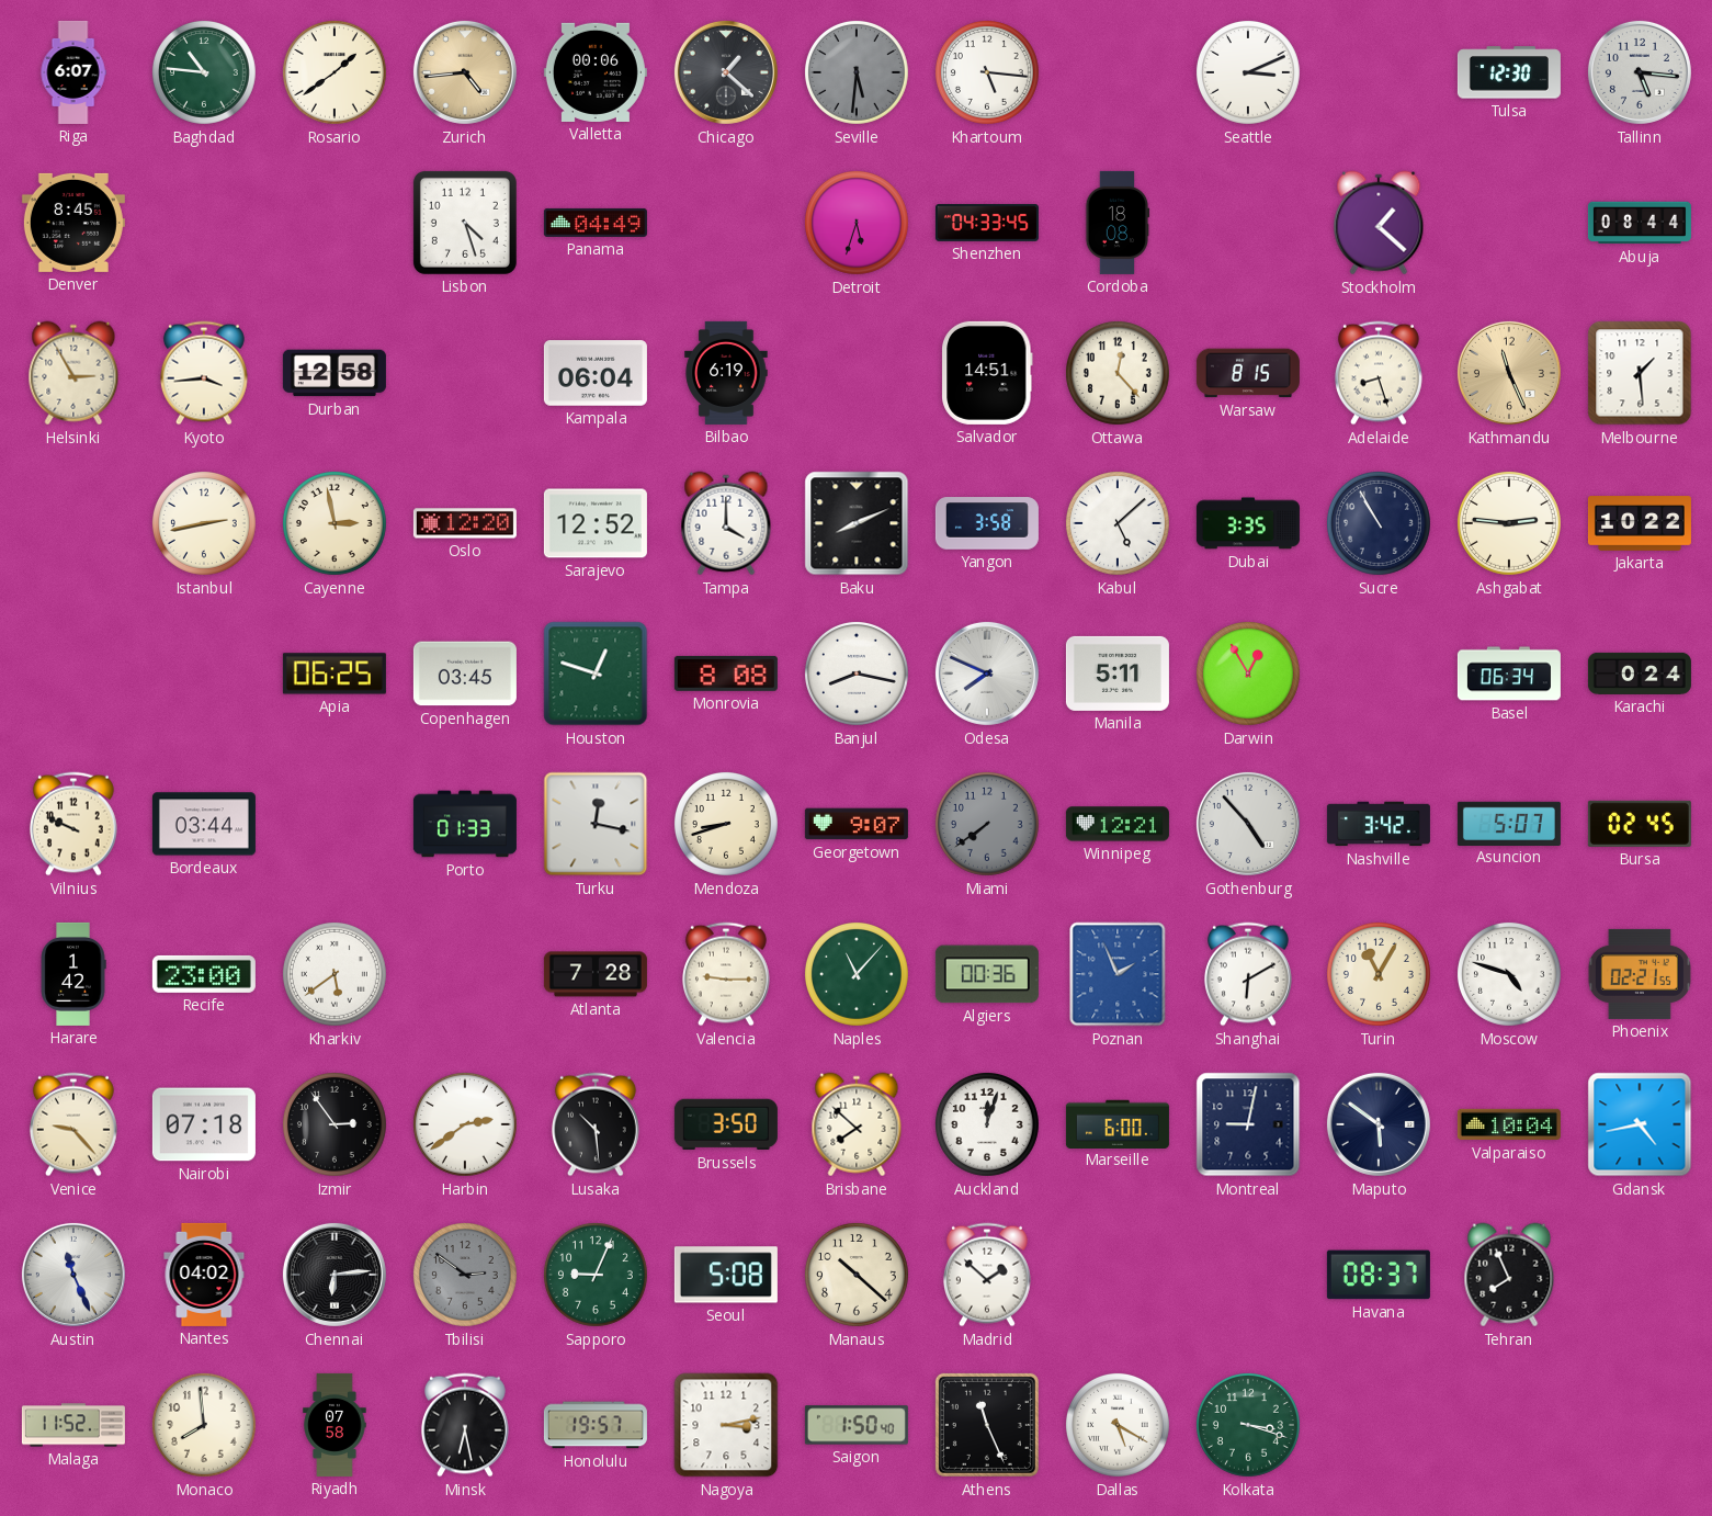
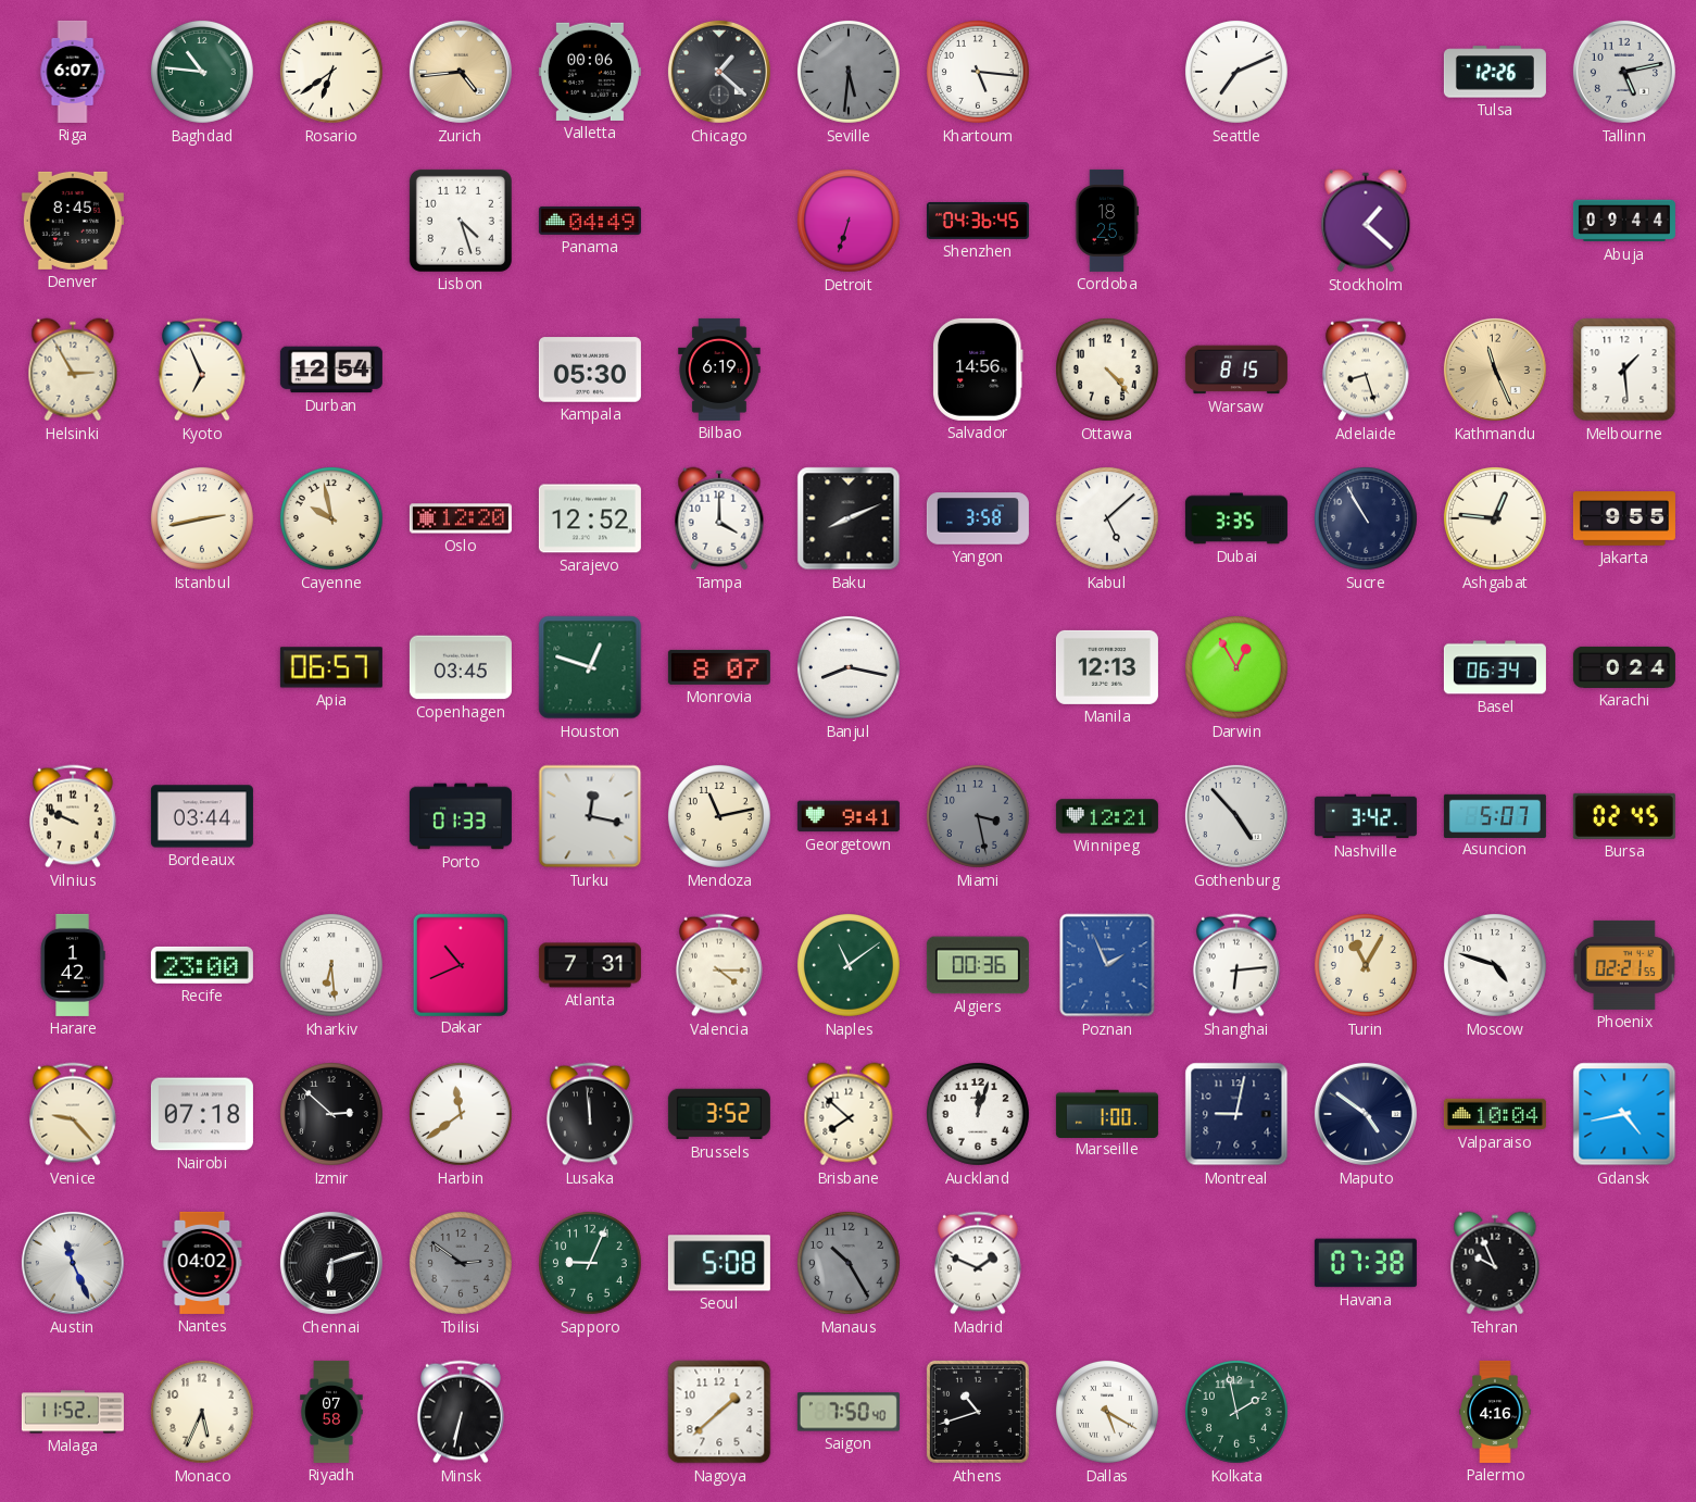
Rosario: 1:39 -> 6:39
Seattle: 3:11 -> 7:11
Tulsa: 12:30 -> 12:26
Tallinn: 5:16 -> 5:13
Detroit: 5:33 -> 6:33
Shenzhen: 04:33 -> 04:36
Cordoba: 18:08 -> 18:25
Abuja: 08:44 -> 09:44
Kyoto: 3:44 -> 6:56
Durban: 12:58 -> 12:54
Kampala: 06:04 -> 05:30
Salvador: 14:51 -> 14:56
Ottawa: 12:23 -> 4:23
Cayenne: 2:58 -> 9:58
Ashgabat: 2:46 -> 12:46
Jakarta: 10:22 -> 9:55
Apia: 06:25 -> 06:57
Monrovia: 8:08 -> 8:07
Odesa: 7:49 -> none
Manila: 5:11 -> 12:13
Mendoza: 8:42 -> 11:13
Georgetown: 9:07 -> 9:41
Miami: 7:39 -> 3:28
Kharkiv: 5:39 -> 6:29
Dakar: none -> 10:41
Atlanta: 7:28 -> 7:31
Valencia: 9:15 -> 4:15
Naples: 11:07 -> 11:09
Shanghai: 6:10 -> 6:14
Izmir: 2:54 -> 2:52
Harbin: 2:39 -> 11:39
Lusaka: 10:29 -> 11:59
Brussels: 3:50 -> 3:52
Marseille: 6:00 -> 1:00
Maputo: 5:51 -> 4:51
Chennai: 6:14 -> 6:12
Manaus: 10:22 -> 10:25
Manaus dial: cream -> grey
Madrid: 1:52 -> 1:49
Havana: 08:37 -> 07:38
Tehran: 7:56 -> 9:56
Monaco: 7:59 -> 5:34
Minsk: 6:28 -> 6:32
Honolulu: 19:57 -> none
Nagoya: 3:13 -> 1:38
Saigon: 1:50 -> 7:50
Athens: 11:26 -> 10:42
Kolkata: 3:18 -> 1:58
Palermo: none -> 4:16
